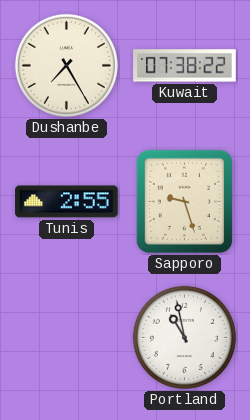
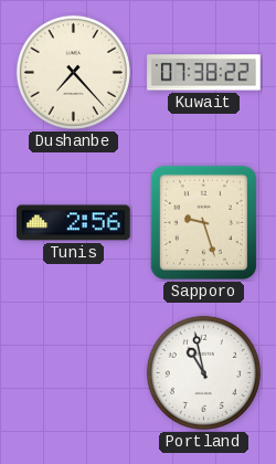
Dushanbe: 7:25 -> 7:23
Tunis: 2:55 -> 2:56
